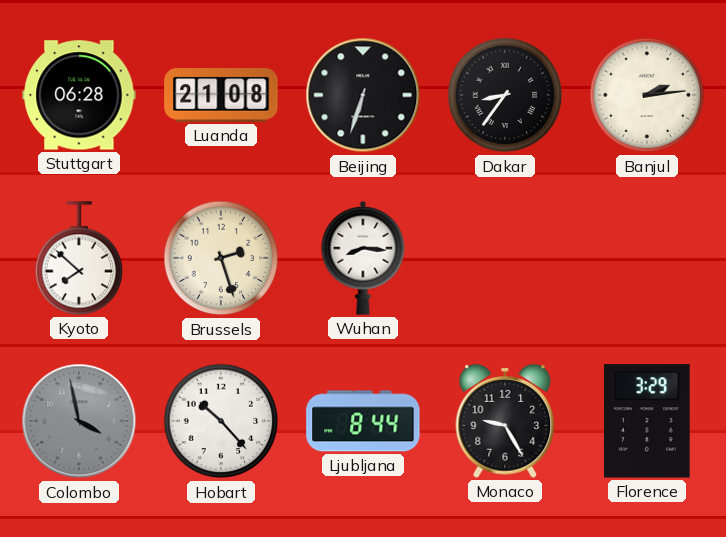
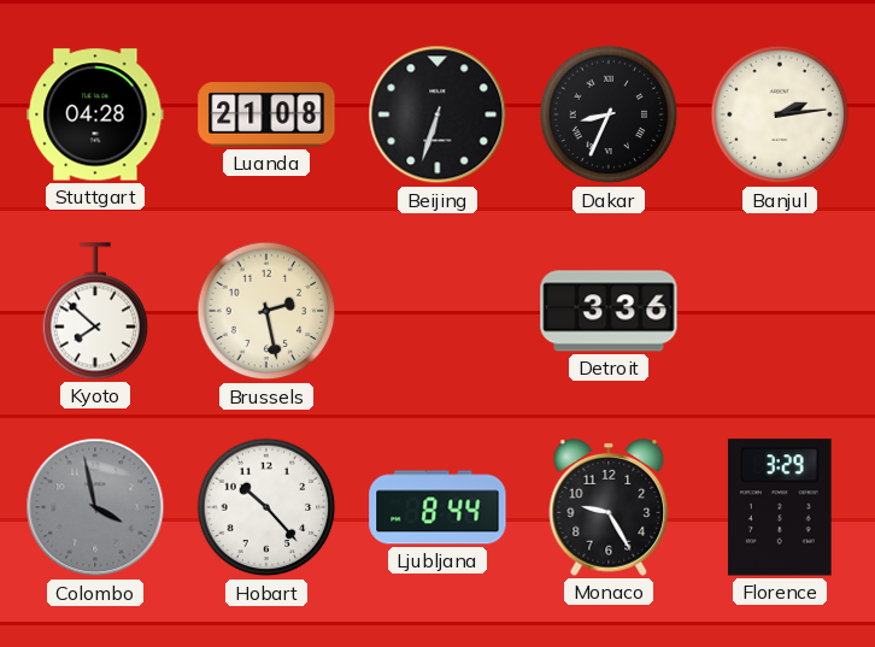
Stuttgart: 06:28 -> 04:28
Dakar: 8:36 -> 8:34
Brussels: 2:27 -> 2:28
Wuhan: 8:16 -> none
Detroit: none -> 3:36
